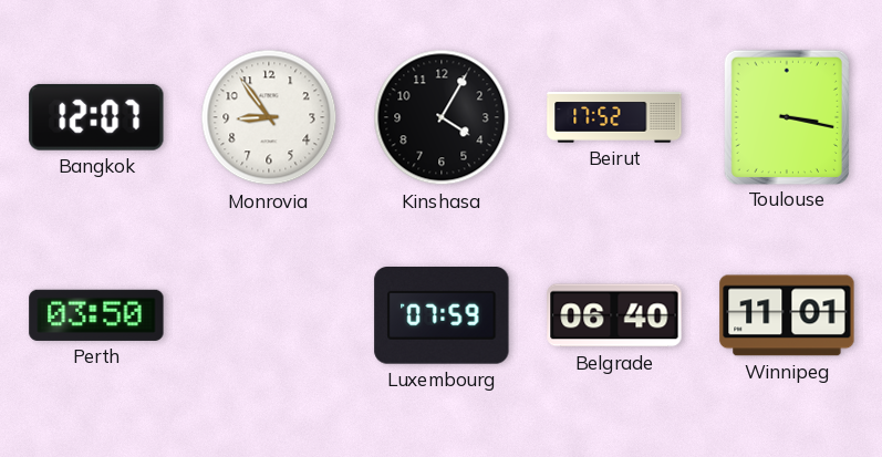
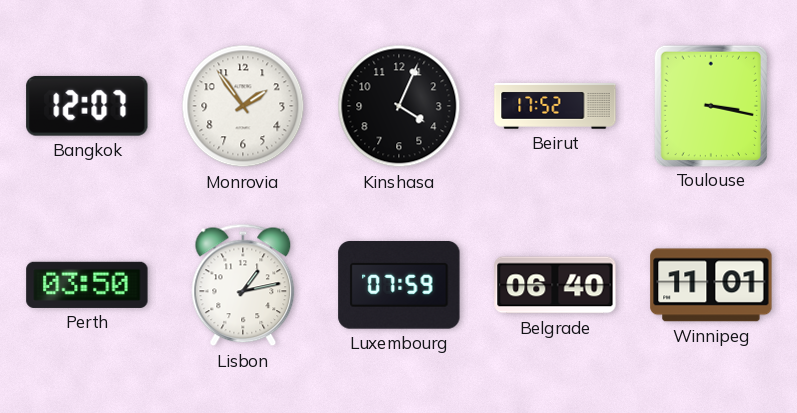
Monrovia: 8:54 -> 1:54
Kinshasa: 4:05 -> 4:04
Lisbon: none -> 1:13
